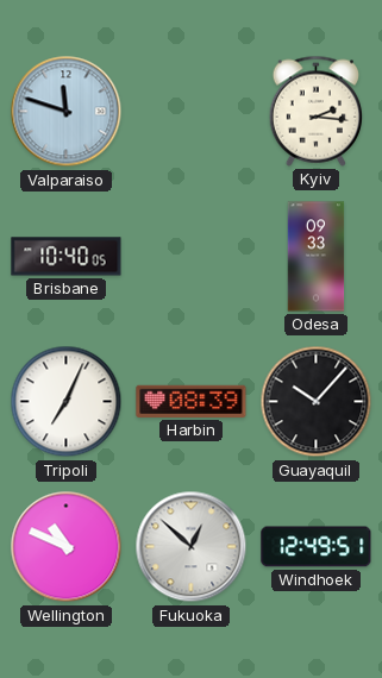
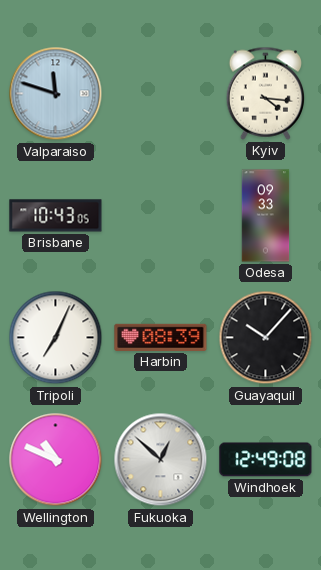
Kyiv: 2:16 -> 4:16
Brisbane: 10:40 -> 10:43
Windhoek: 12:49:51 -> 12:49:08
